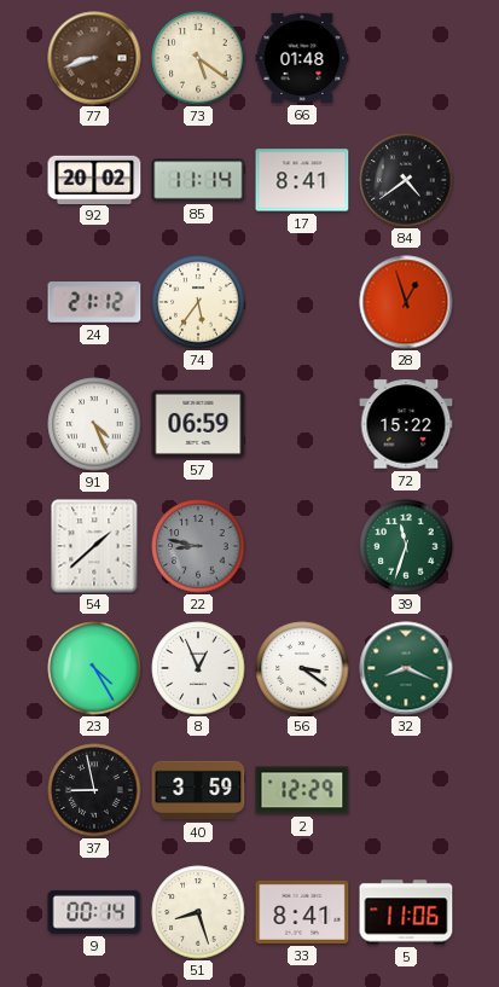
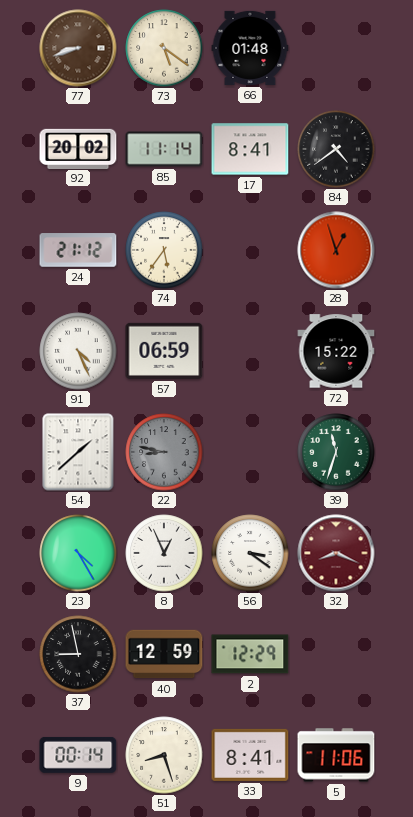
32 dial: green -> burgundy
40: 3:59 -> 12:59
